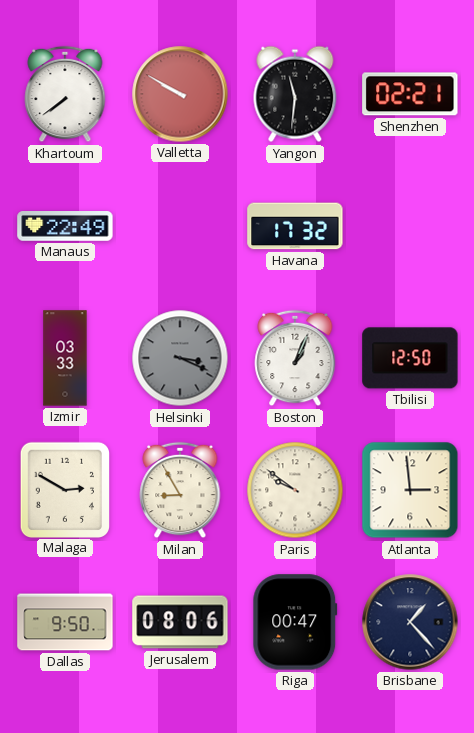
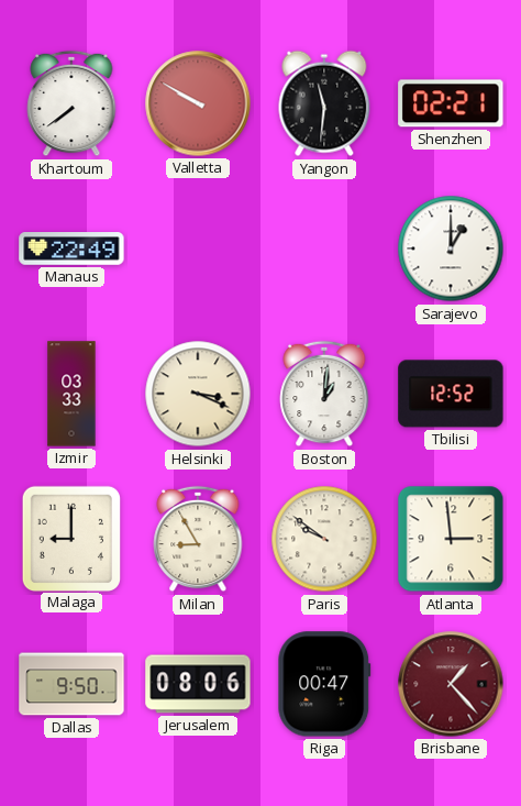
Havana: 17:32 -> none
Sarajevo: none -> 1:00
Helsinki dial: grey -> cream
Boston: 1:04 -> 1:01
Tbilisi: 12:50 -> 12:52
Malaga: 2:50 -> 9:00
Brisbane dial: navy -> burgundy
